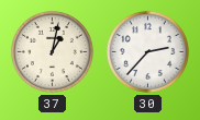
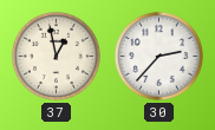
37: 1:02 -> 12:58
